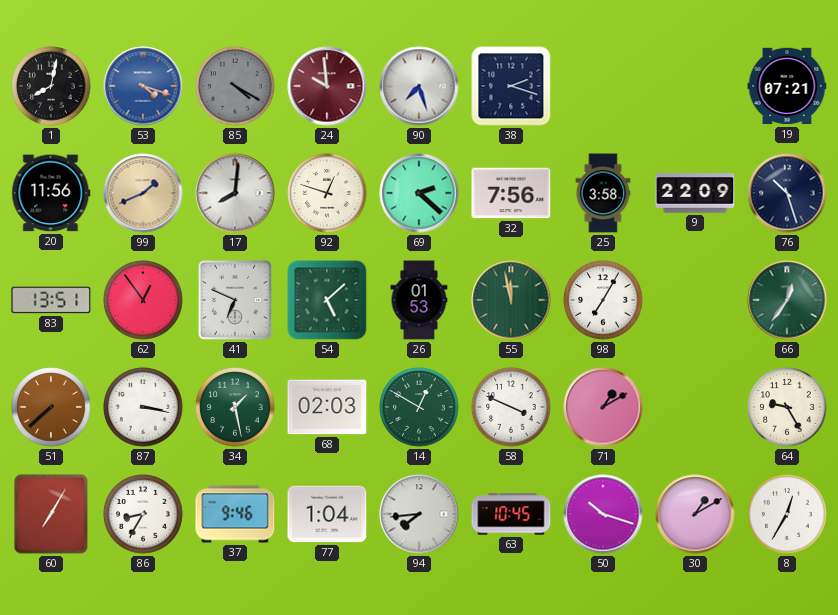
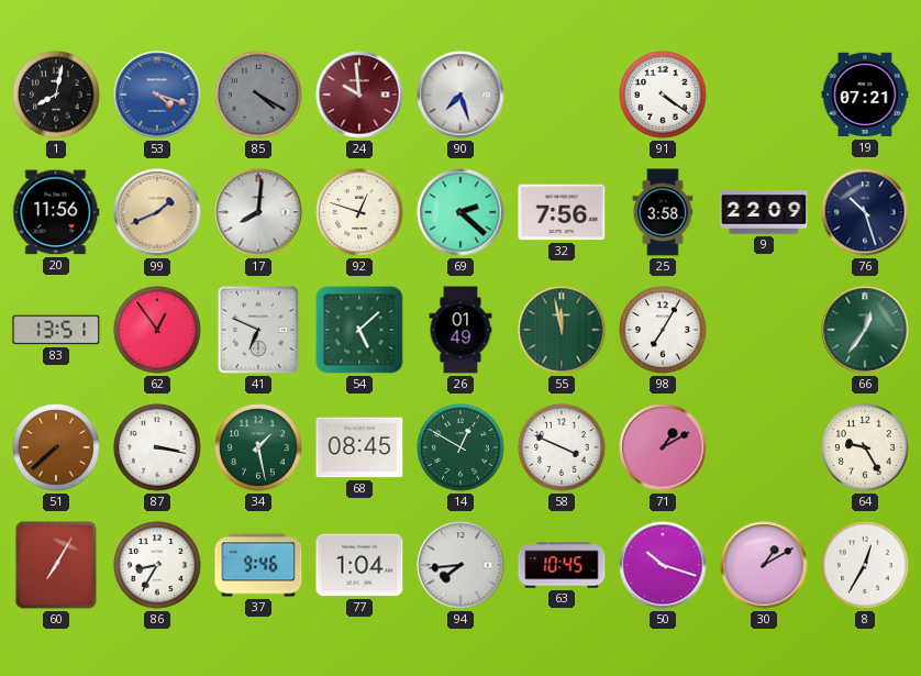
38: 2:18 -> none
91: none -> 4:21
26: 01:53 -> 01:49
68: 02:03 -> 08:45
